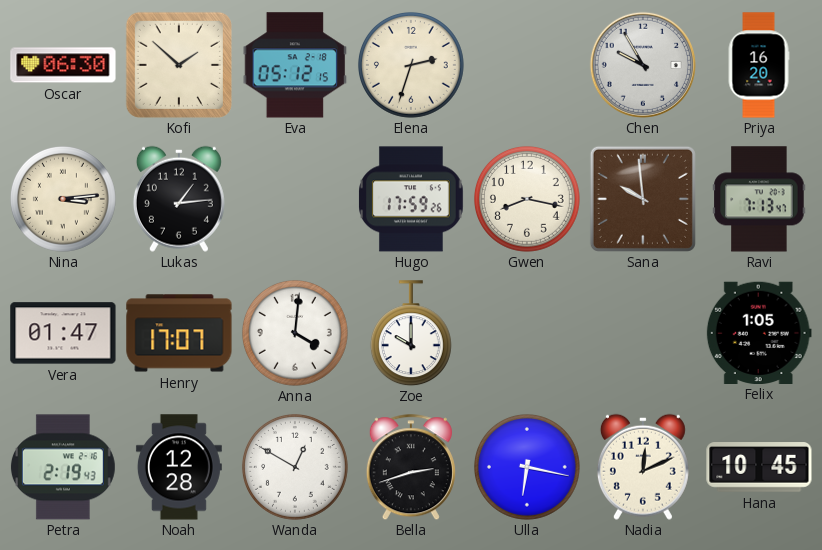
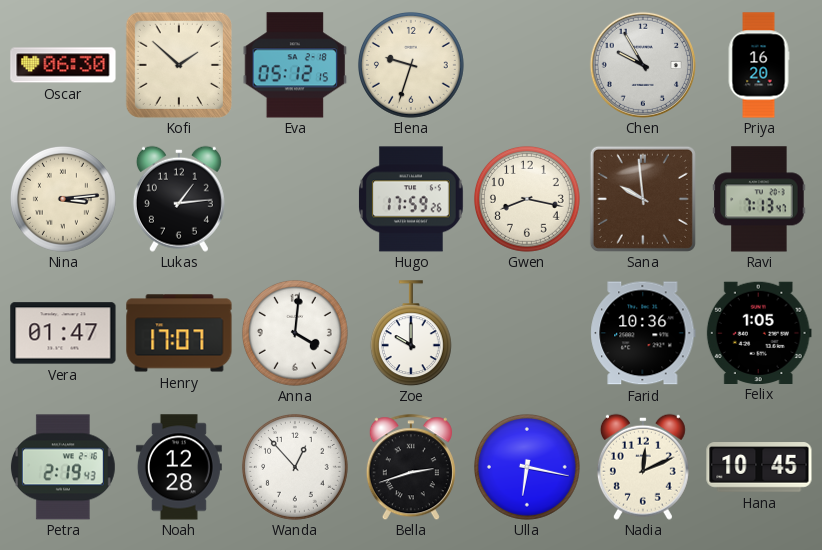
Elena: 2:33 -> 9:33
Farid: none -> 10:36
Wanda: 12:50 -> 12:53
